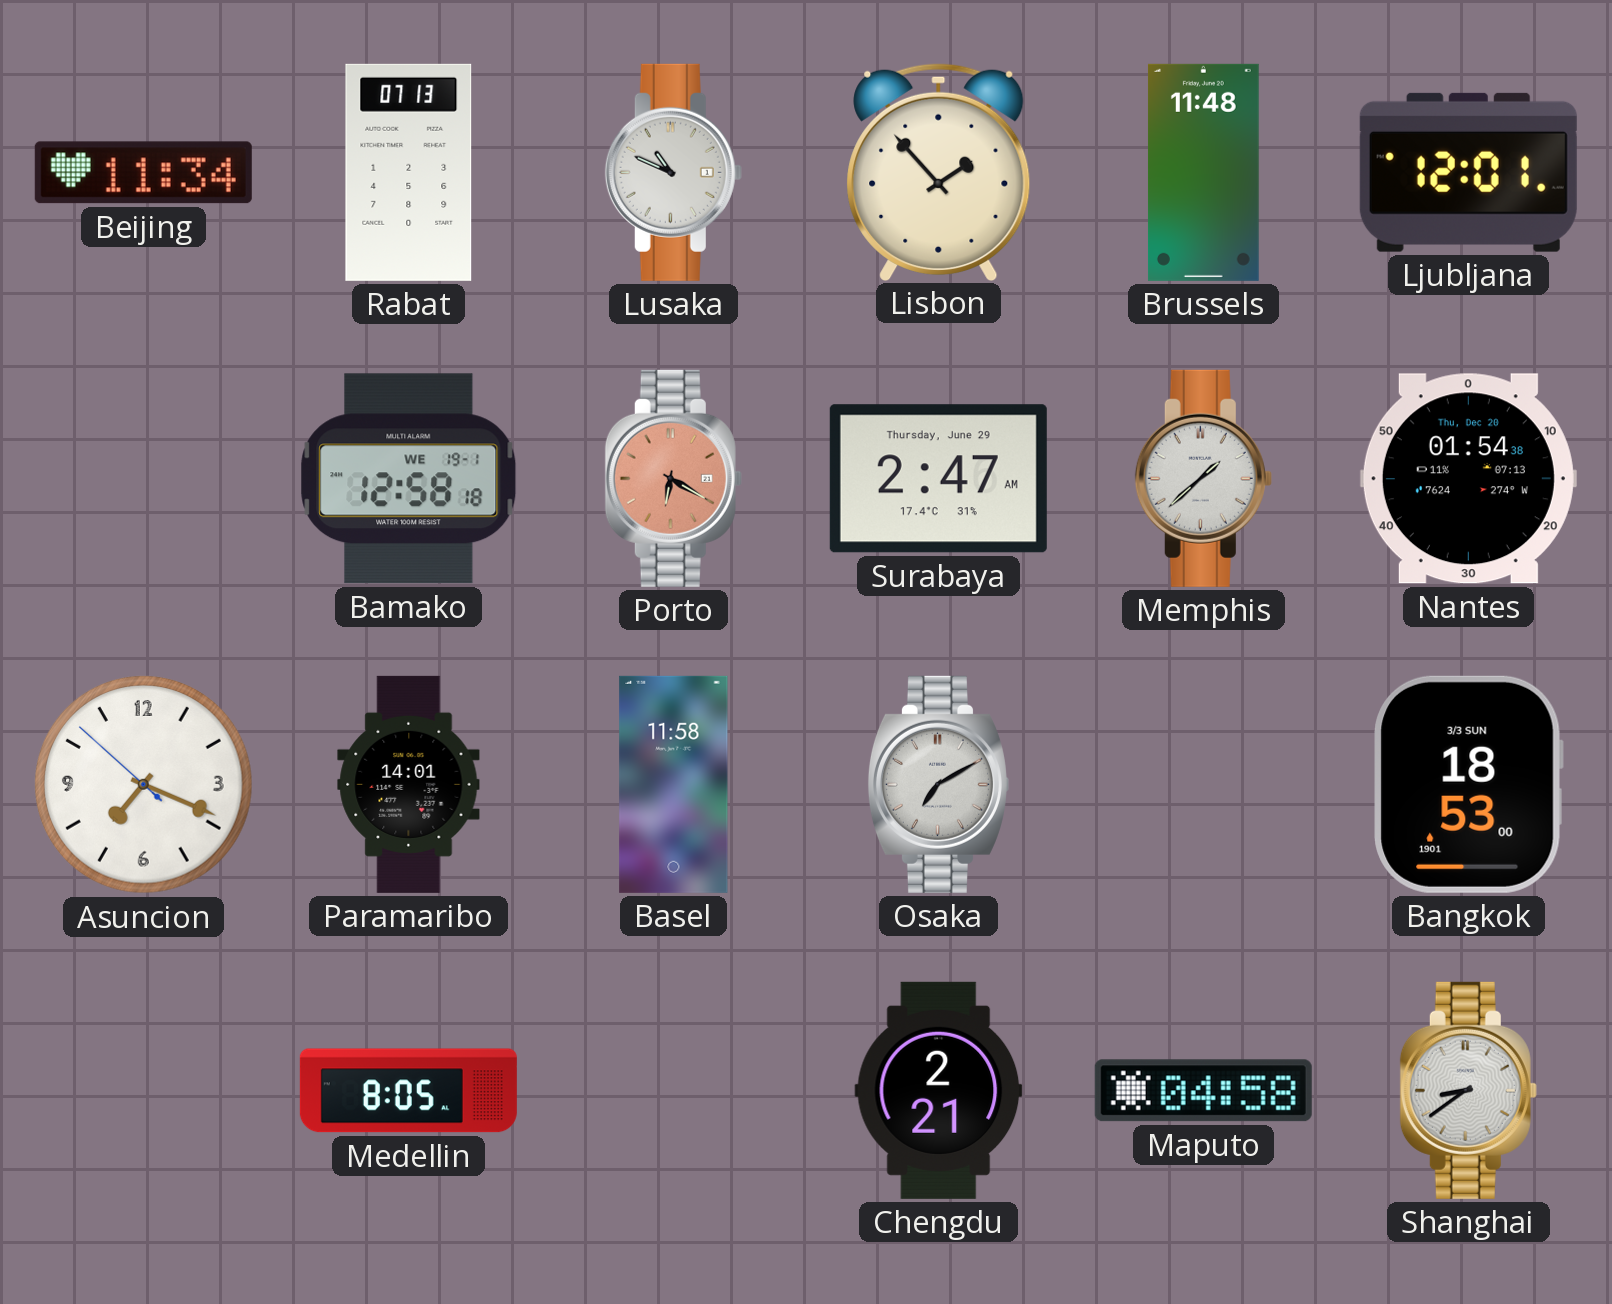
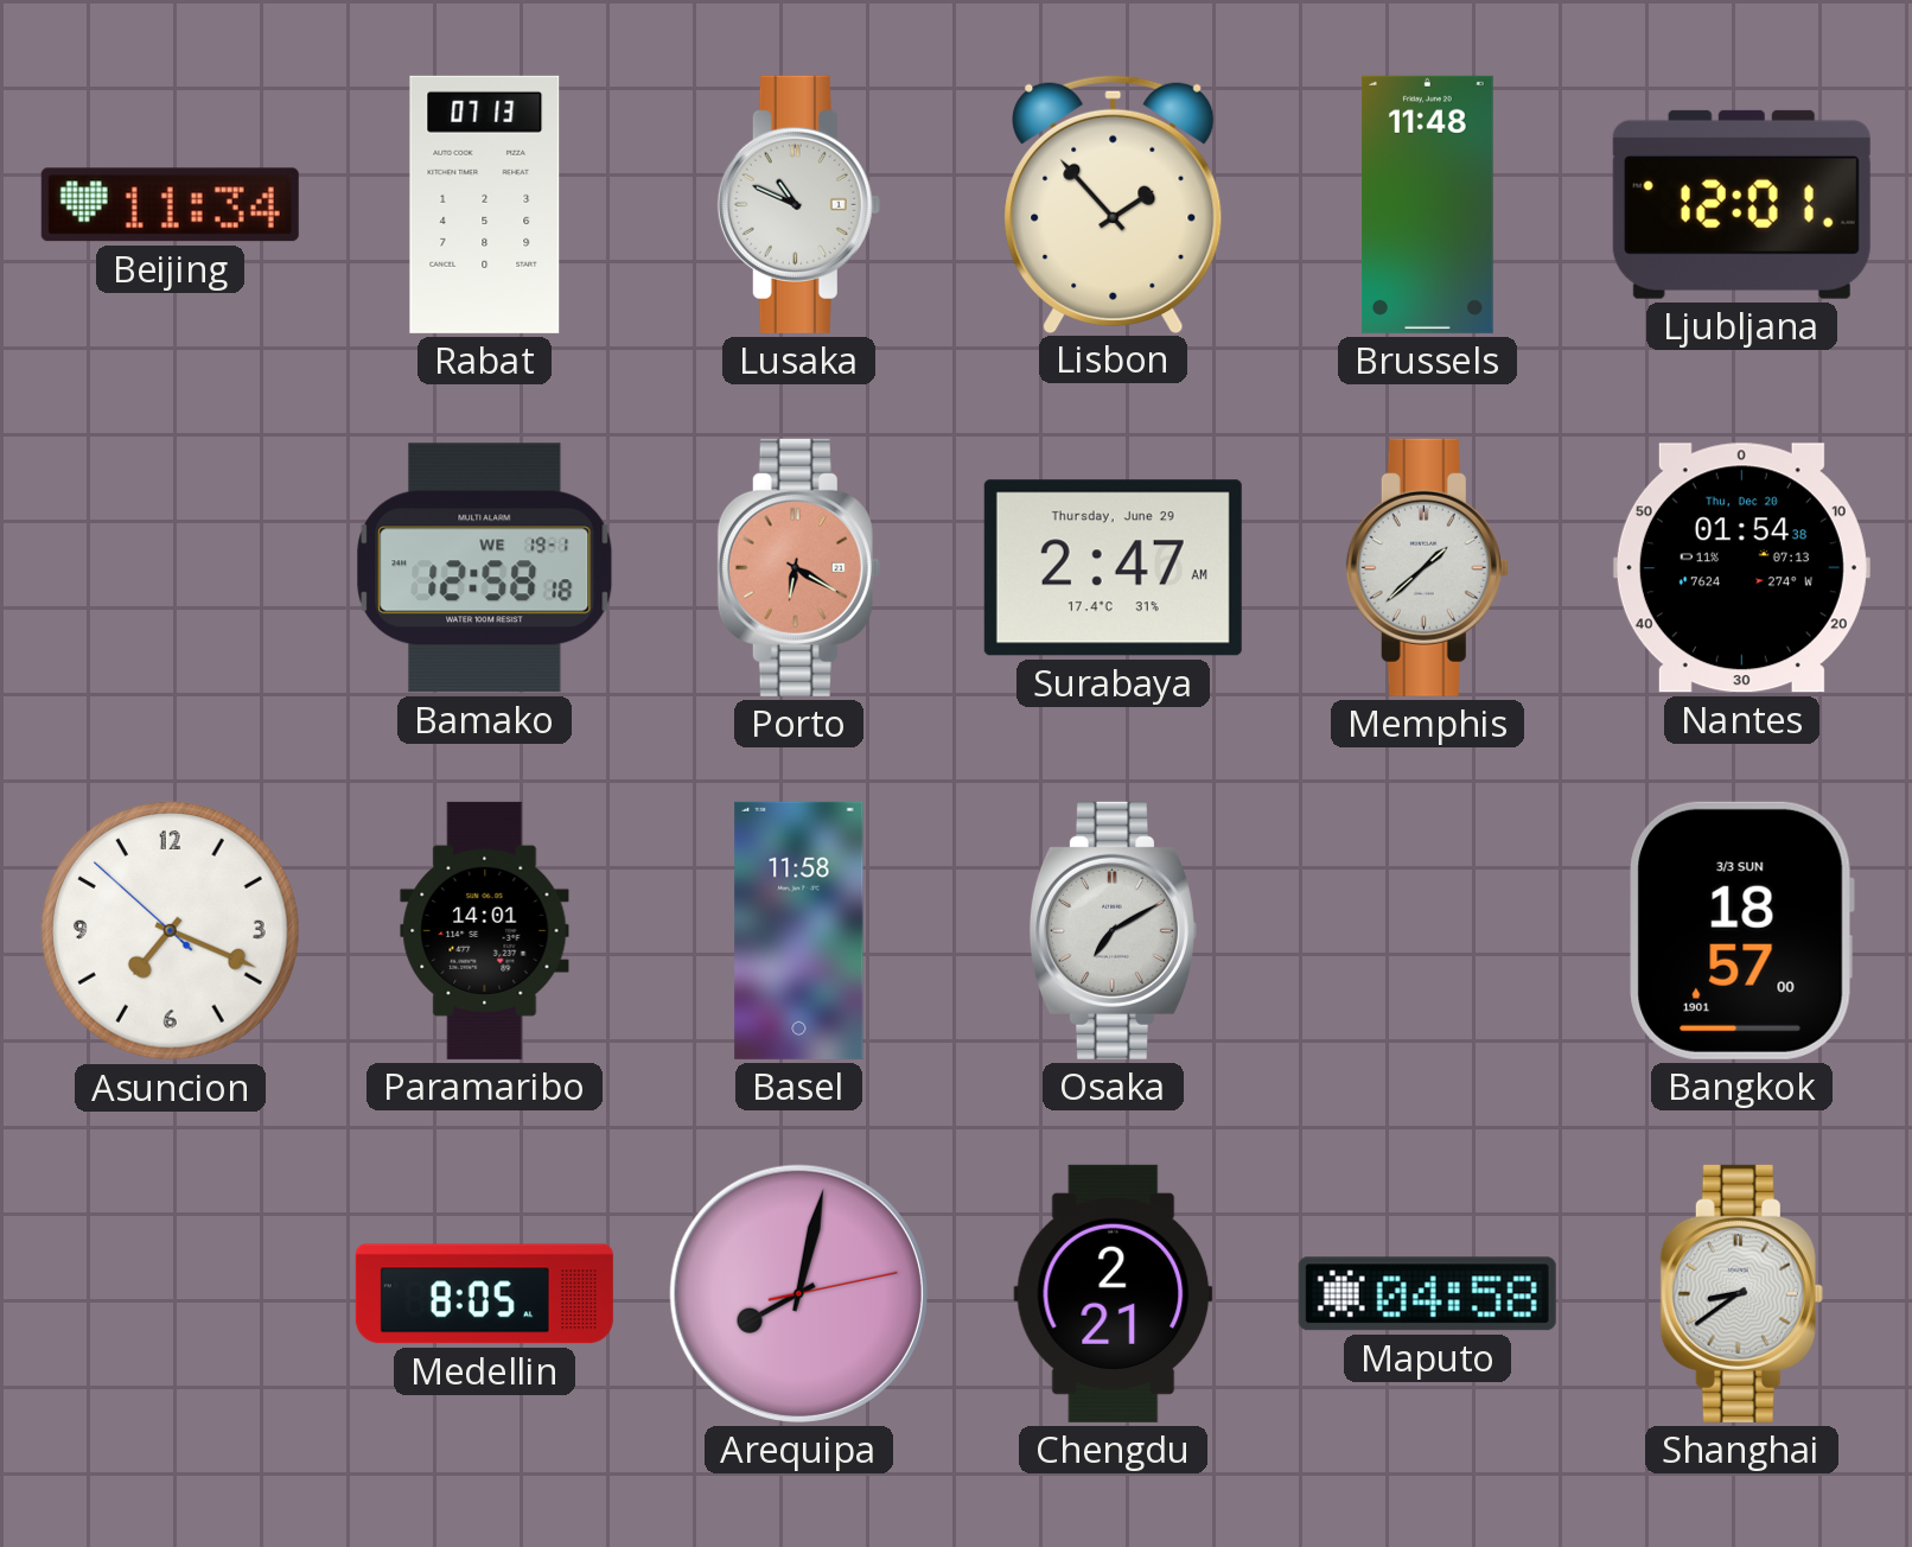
Bangkok: 18:53 -> 18:57
Arequipa: none -> 8:02
